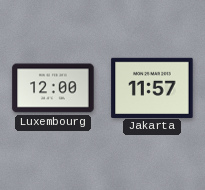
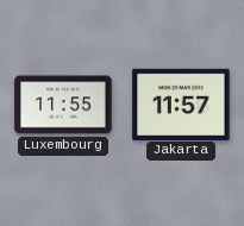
Luxembourg: 12:00 -> 11:55
